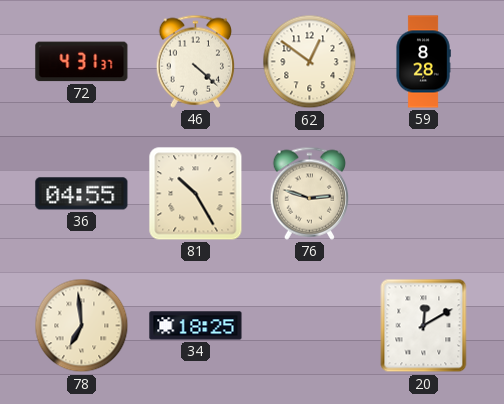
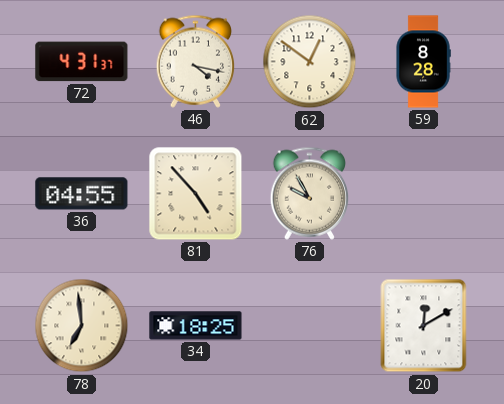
46: 4:22 -> 4:17
81: 10:25 -> 4:53
76: 2:48 -> 9:55
